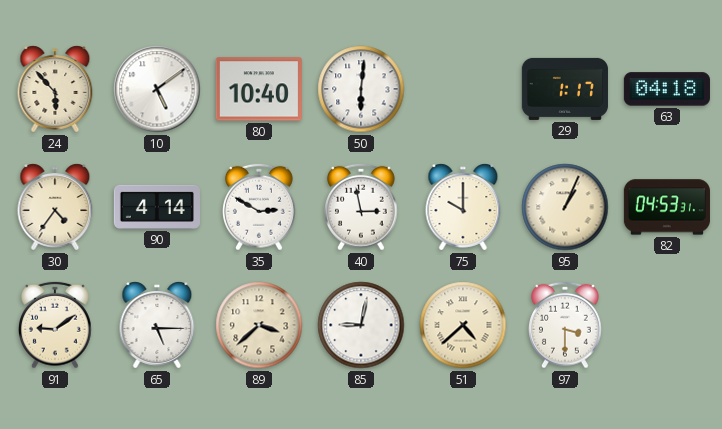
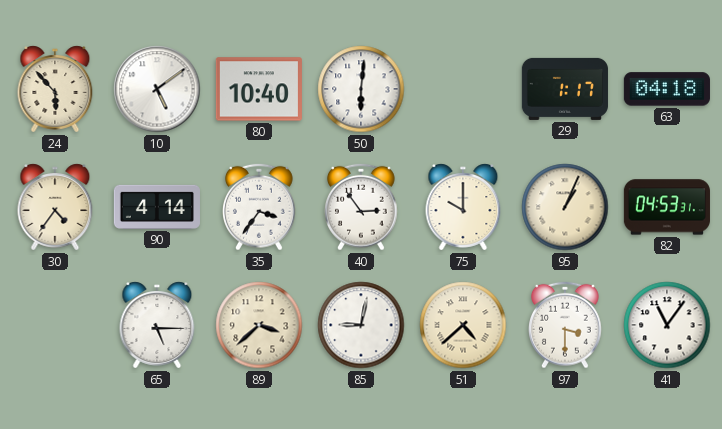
35: 2:50 -> 3:36
40: 2:58 -> 2:54
91: 9:09 -> none
41: none -> 11:06
